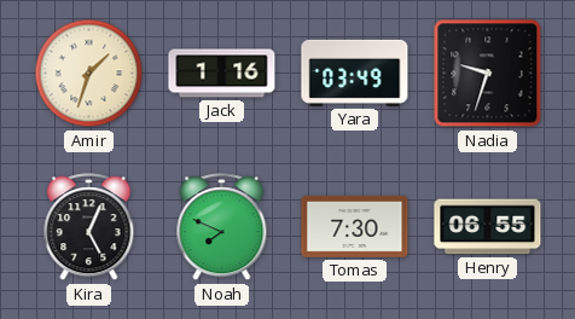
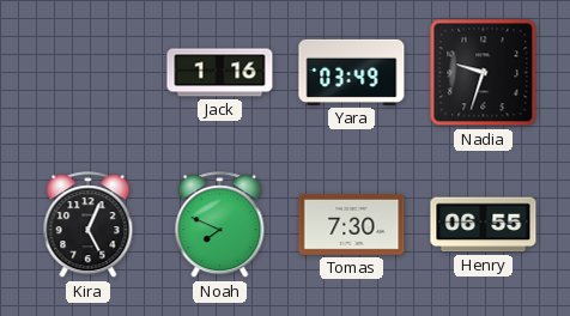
Amir: 1:33 -> none
